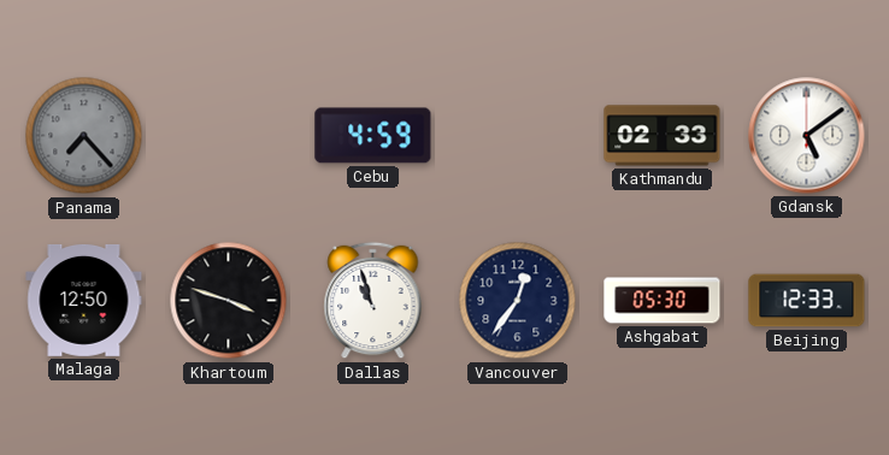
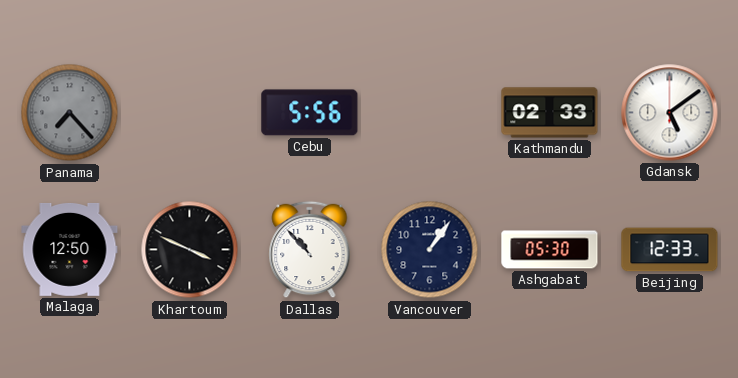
Cebu: 4:59 -> 5:56
Khartoum: 3:48 -> 3:49
Dallas: 10:57 -> 10:53
Vancouver: 12:36 -> 1:06
